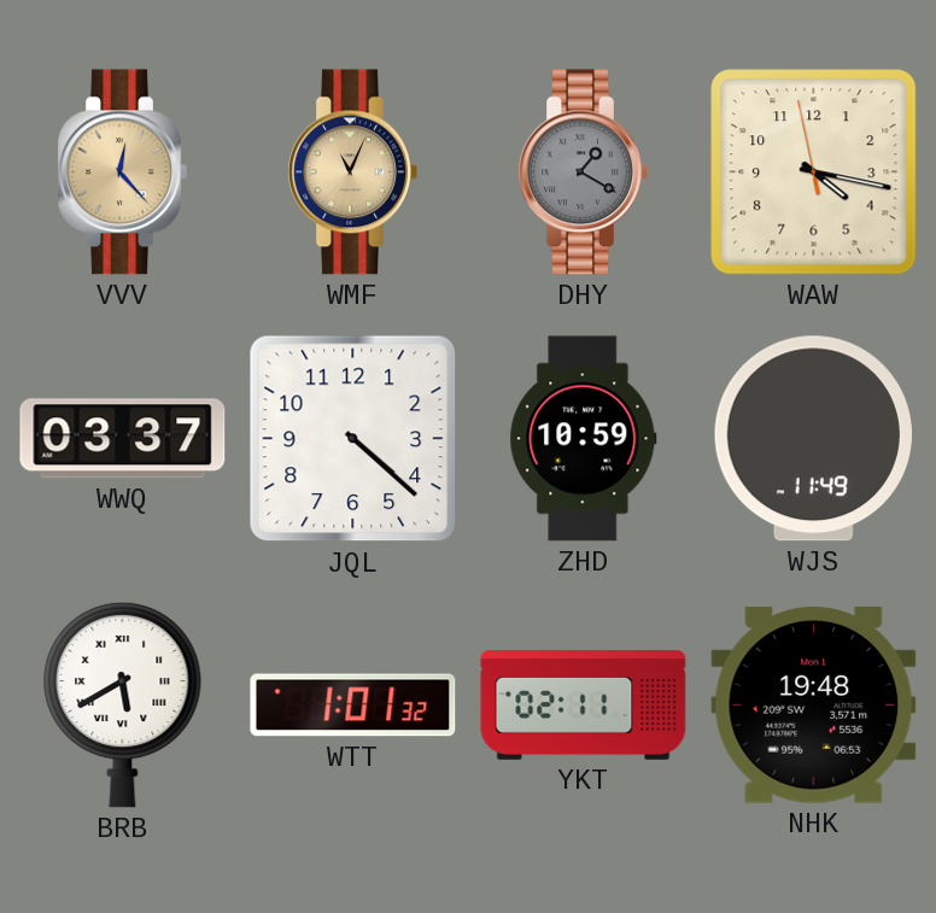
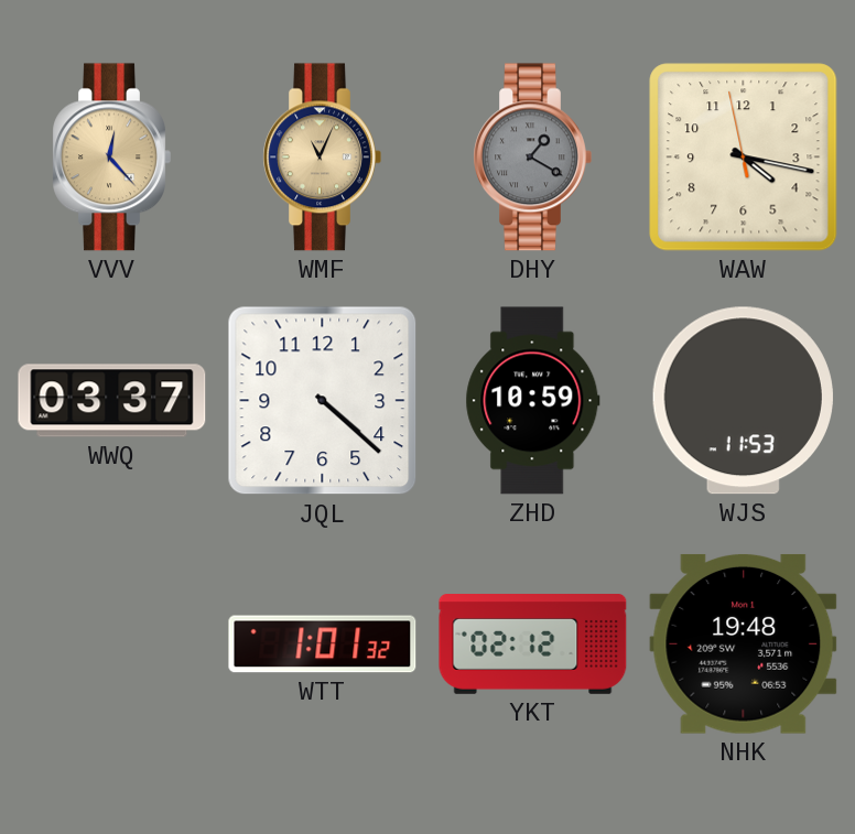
WJS: 11:49 -> 11:53
BRB: 5:40 -> none
YKT: 02:11 -> 02:12
